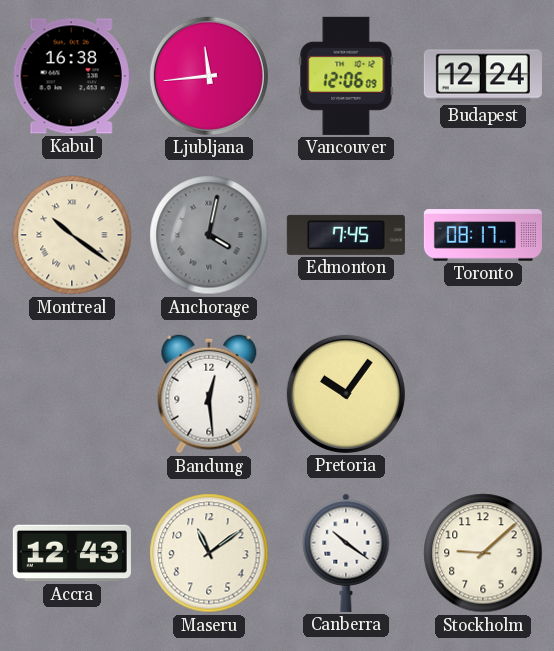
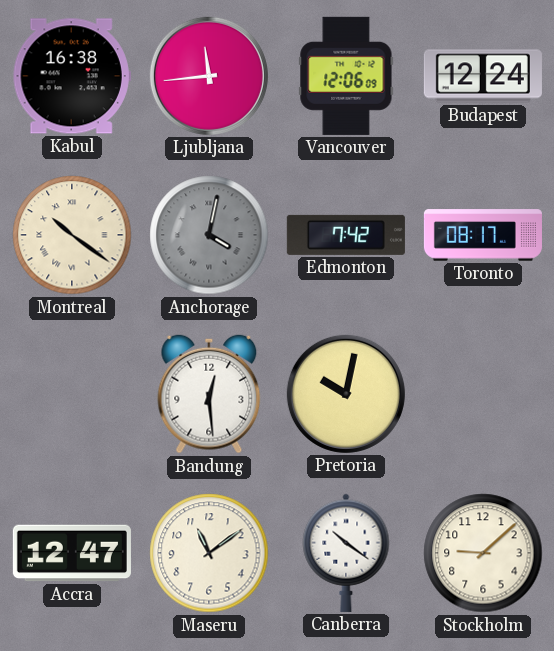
Edmonton: 7:45 -> 7:42
Pretoria: 10:06 -> 10:02
Accra: 12:43 -> 12:47
